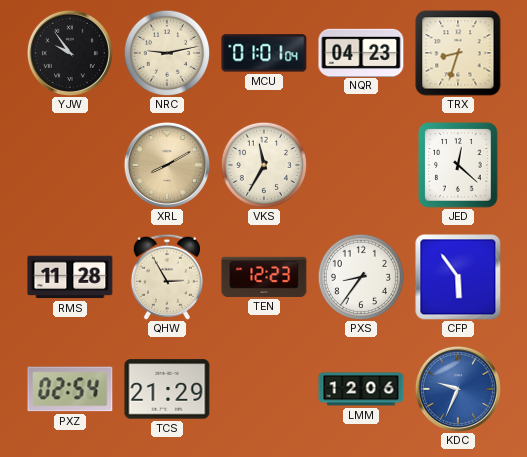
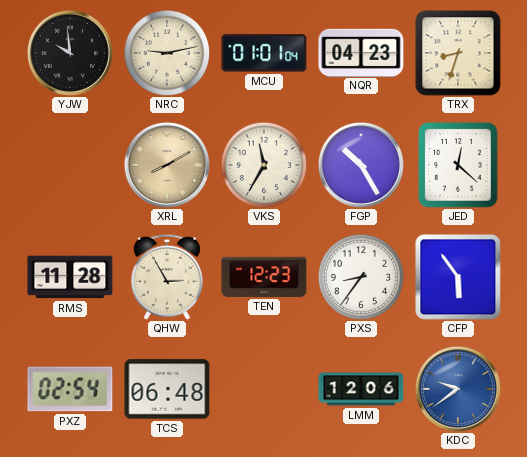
YJW: 9:54 -> 9:59
FGP: none -> 10:25
TCS: 21:29 -> 06:48
KDC: 9:34 -> 9:39
